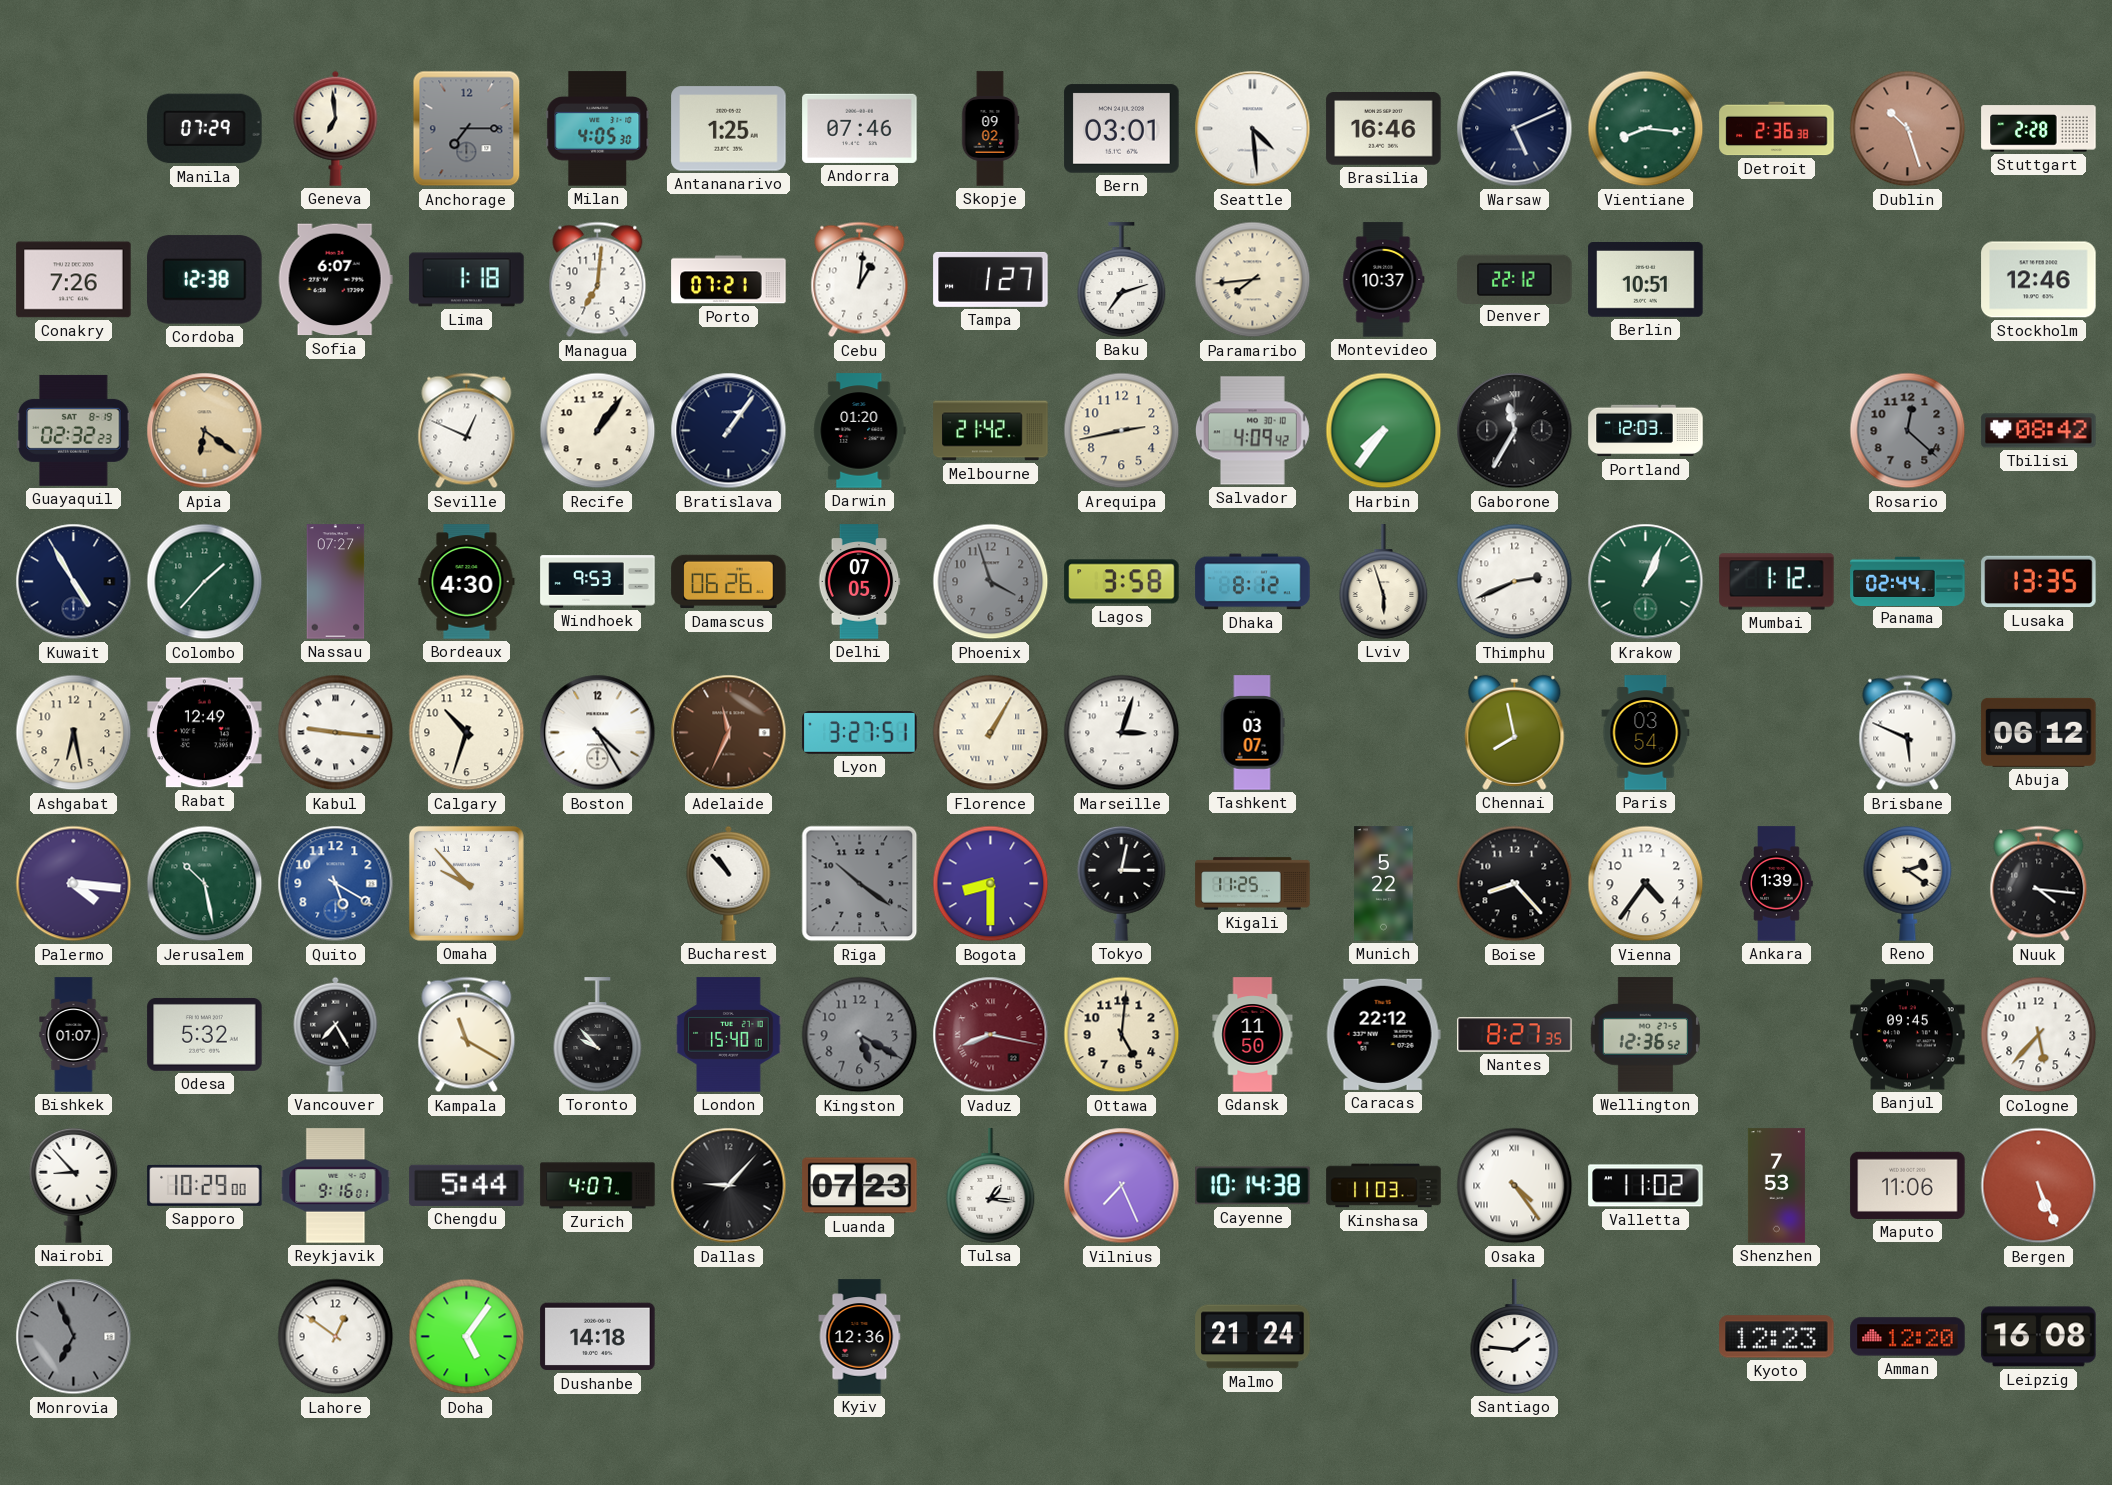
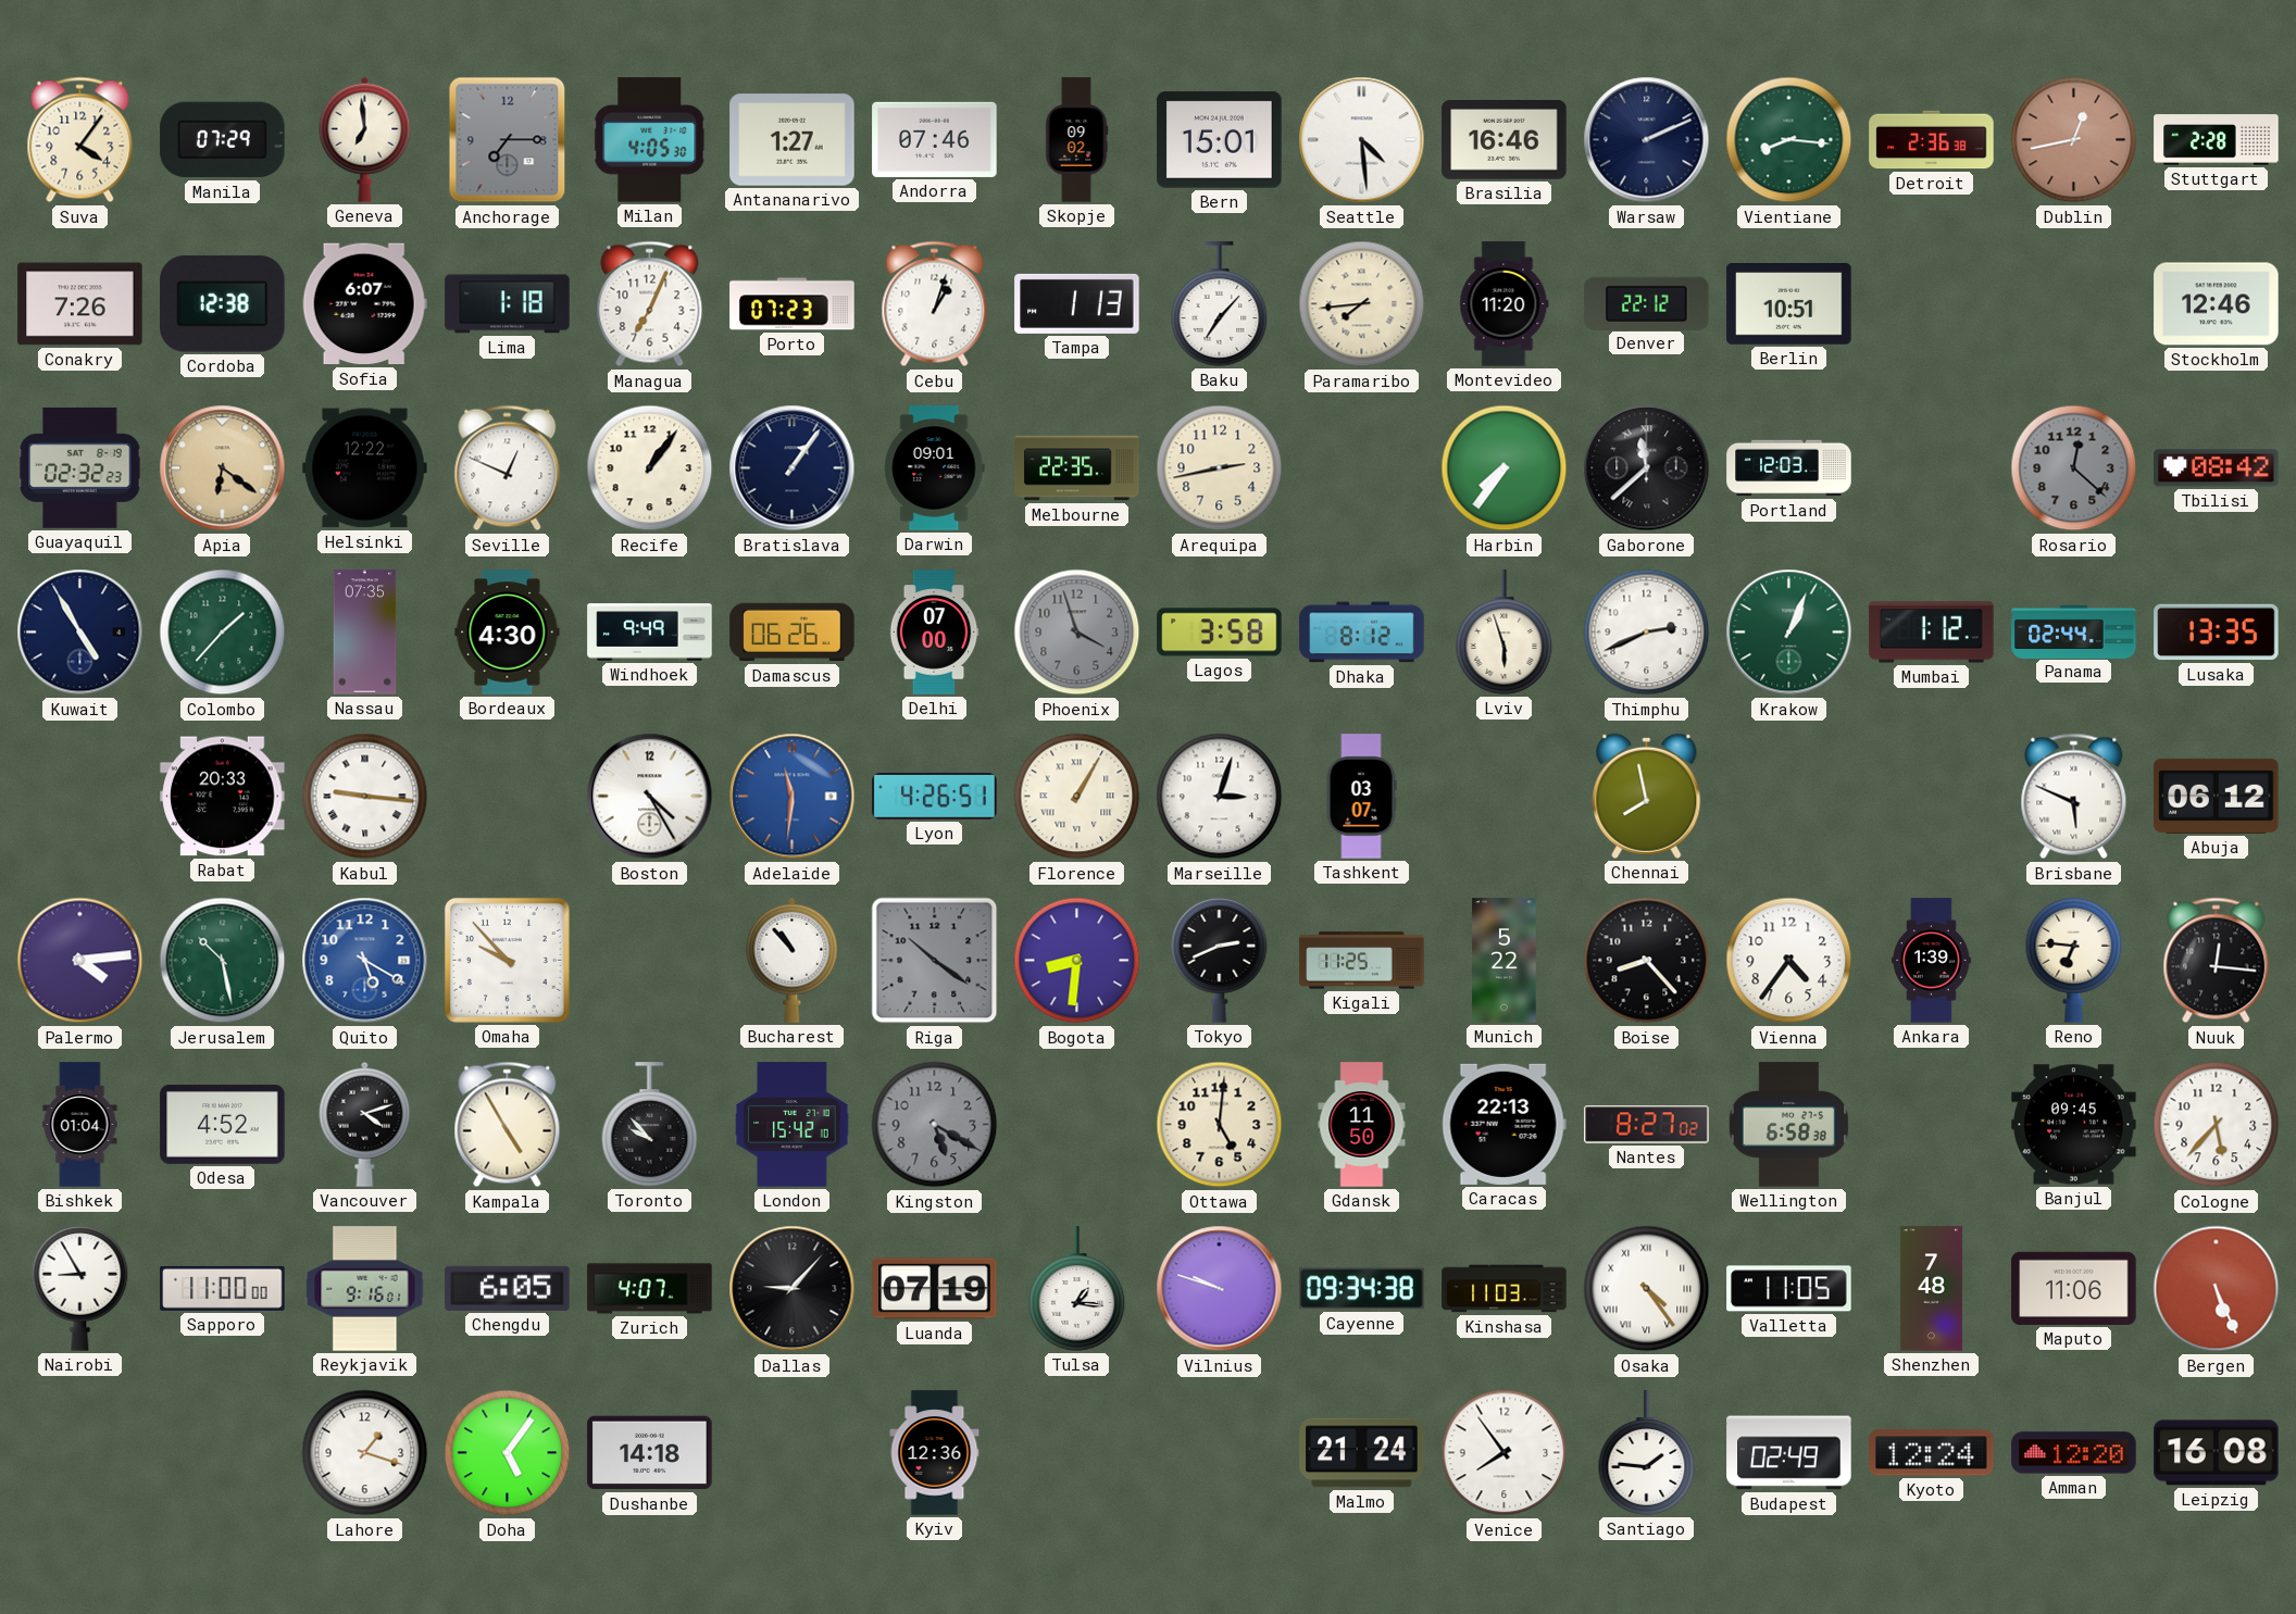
Suva: none -> 4:06
Antananarivo: 1:25 -> 1:27
Bern: 03:01 -> 15:01
Warsaw: 5:11 -> 2:11
Dublin: 10:27 -> 12:43
Managua: 7:01 -> 7:04
Porto: 07:21 -> 07:23
Cebu: 1:01 -> 1:03
Tampa: 1:27 -> 1:13
Baku: 7:12 -> 7:07
Montevideo: 10:37 -> 11:20
Helsinki: none -> 12:22
Darwin: 01:20 -> 09:01
Melbourne: 21:42 -> 22:35
Salvador: 4:09 -> none
Gaborone: 11:35 -> 11:38
Nassau: 07:27 -> 07:35
Windhoek: 9:53 -> 9:49
Delhi: 07:05 -> 07:00
Ashgabat: 6:28 -> none
Rabat: 12:49 -> 20:33
Calgary: 10:33 -> none
Adelaide: 11:34 -> 11:31
Adelaide dial: brown -> blue
Lyon: 3:27 -> 4:26
Paris: 03:54 -> none
Palermo: 4:16 -> 4:14
Bogota: 8:30 -> 8:31
Tokyo: 3:02 -> 2:41
Reno: 2:21 -> 6:46
Nuuk: 4:16 -> 12:16
Bishkek: 01:07 -> 01:04
Odesa: 5:32 -> 4:52
Vancouver: 7:25 -> 4:12
Kampala: 11:20 -> 4:55
London: 15:40 -> 15:42
Vaduz: 8:17 -> none
Caracas: 22:12 -> 22:13
Nantes: 8:27:35 -> 8:27:02
Wellington: 12:36 -> 6:58
Nairobi: 8:53 -> 8:55
Sapporo: 10:29 -> 11:00
Chengdu: 5:44 -> 6:05
Luanda: 07:23 -> 07:19
Vilnius: 7:26 -> 9:48
Cayenne: 10:14 -> 09:34
Valletta: 11:02 -> 11:05
Shenzhen: 7:53 -> 7:48
Monrovia: 6:56 -> none
Lahore: 12:51 -> 1:18
Venice: none -> 7:54
Budapest: none -> 02:49
Kyoto: 12:23 -> 12:24
